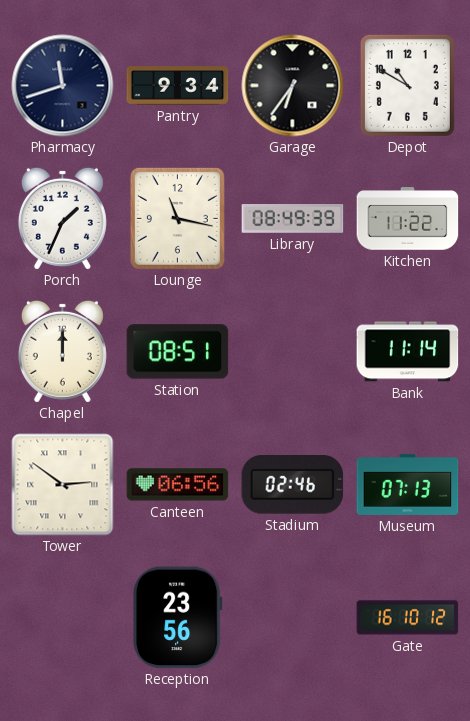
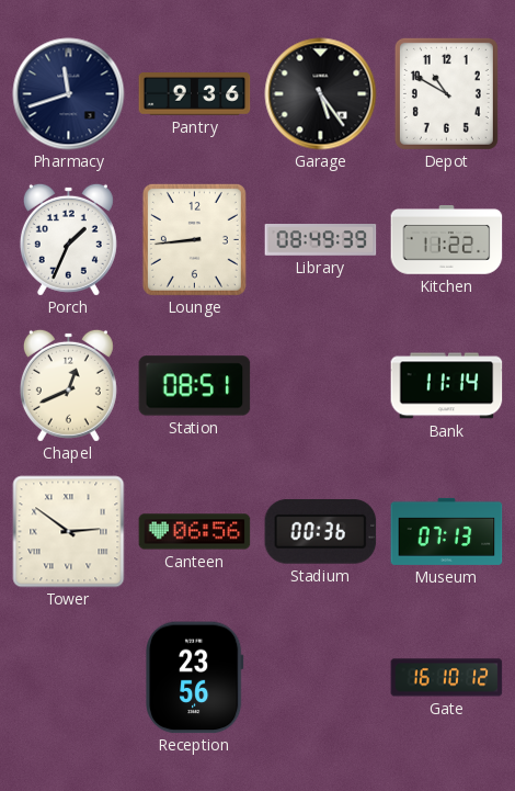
Pantry: 9:34 -> 9:36
Garage: 6:36 -> 5:24
Lounge: 11:17 -> 8:44
Chapel: 12:00 -> 12:41
Stadium: 02:46 -> 00:36
